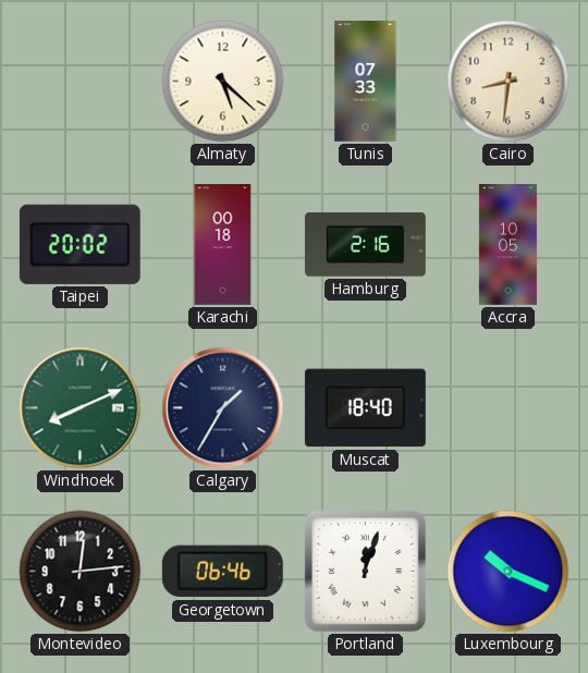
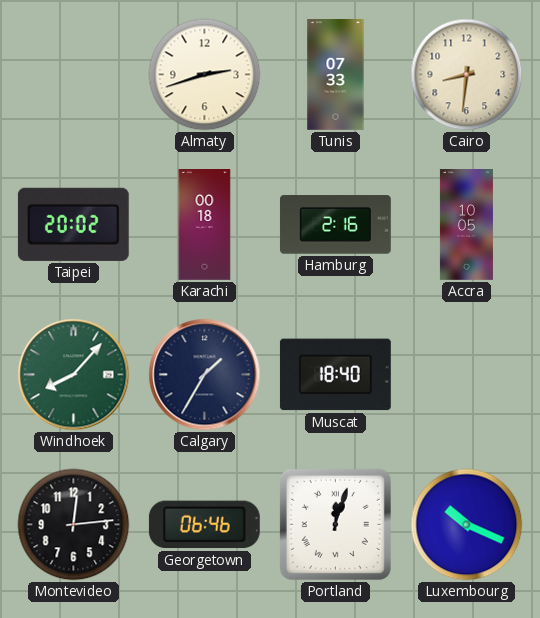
Almaty: 5:22 -> 2:42
Windhoek: 8:11 -> 8:07
